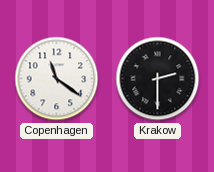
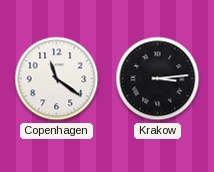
Krakow: 2:30 -> 3:14
